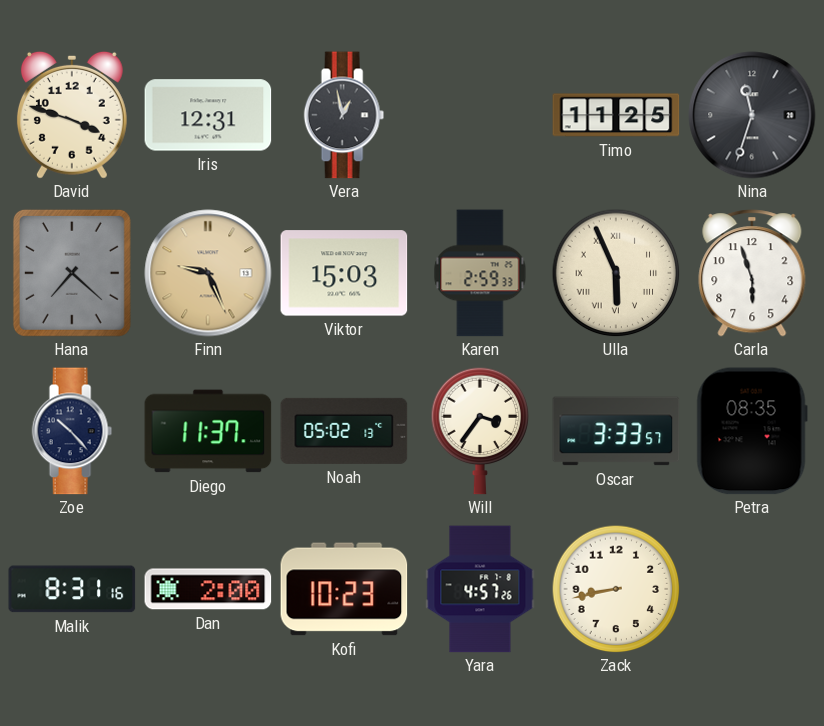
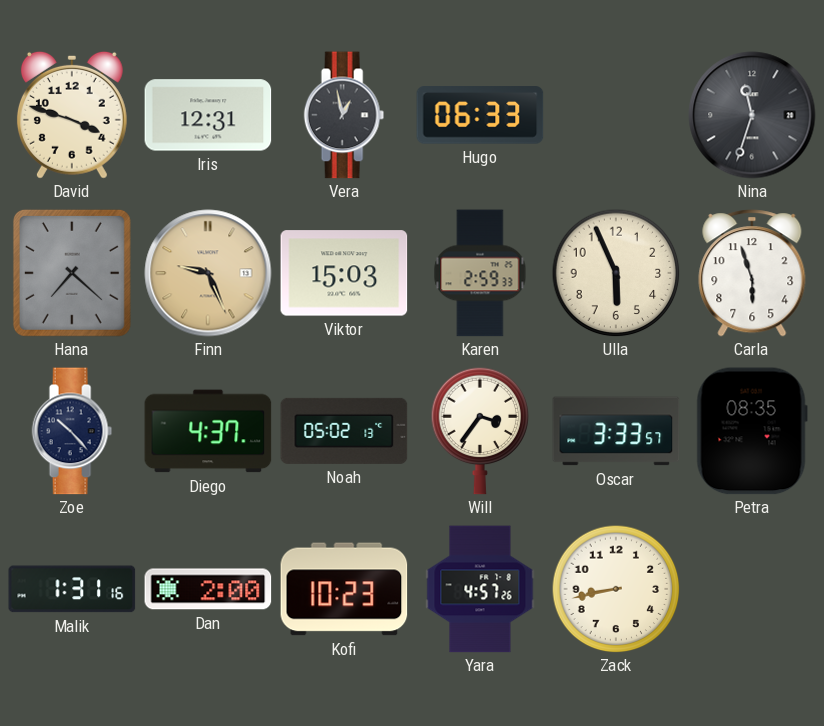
Hugo: none -> 06:33
Timo: 11:25 -> none
Ulla numerals: Roman -> Arabic
Diego: 11:37 -> 4:37
Malik: 8:31 -> 1:31
